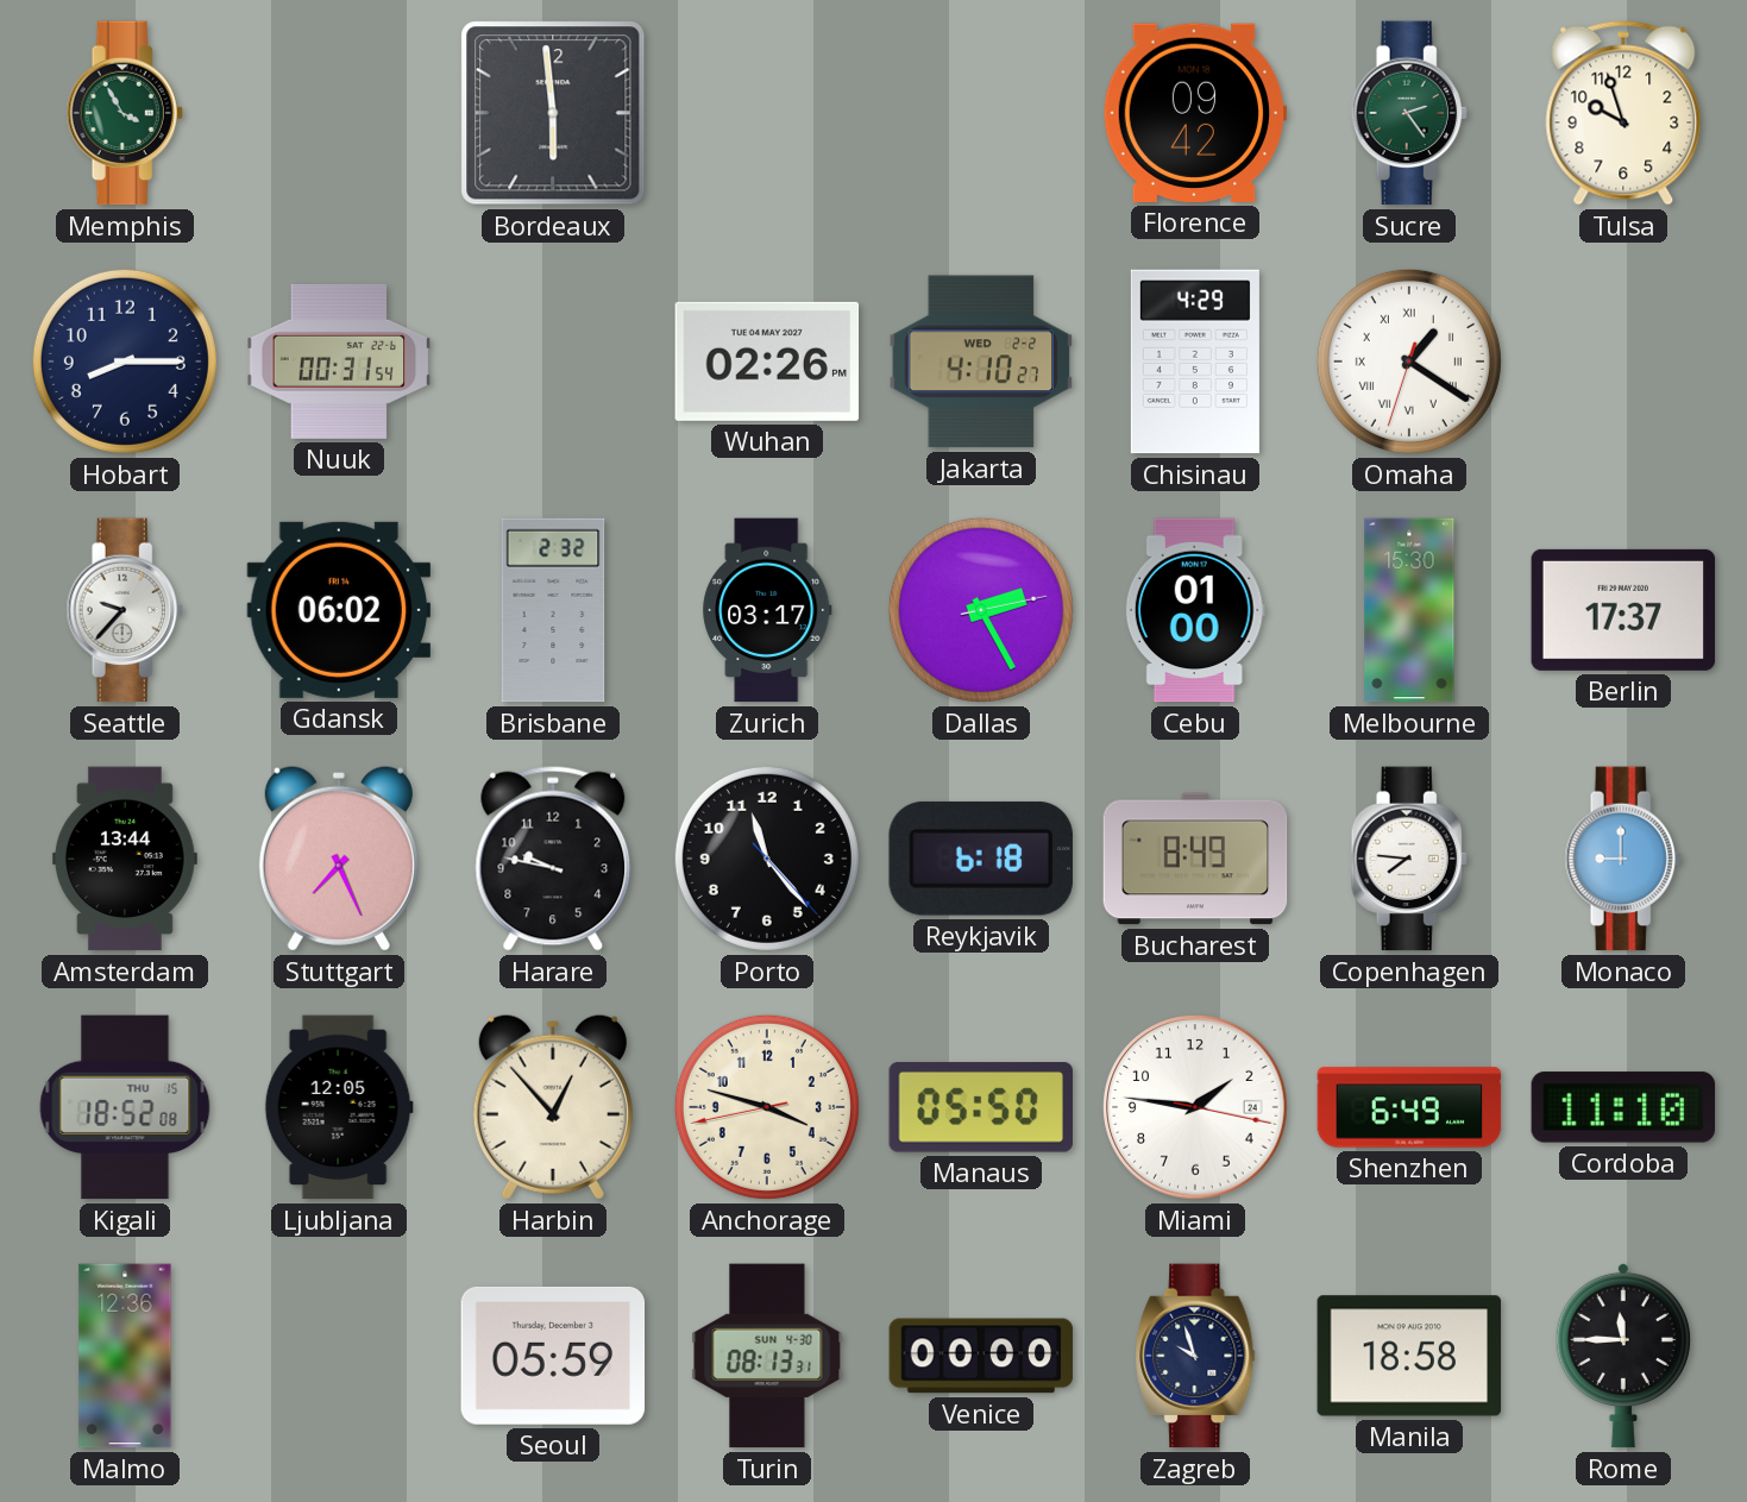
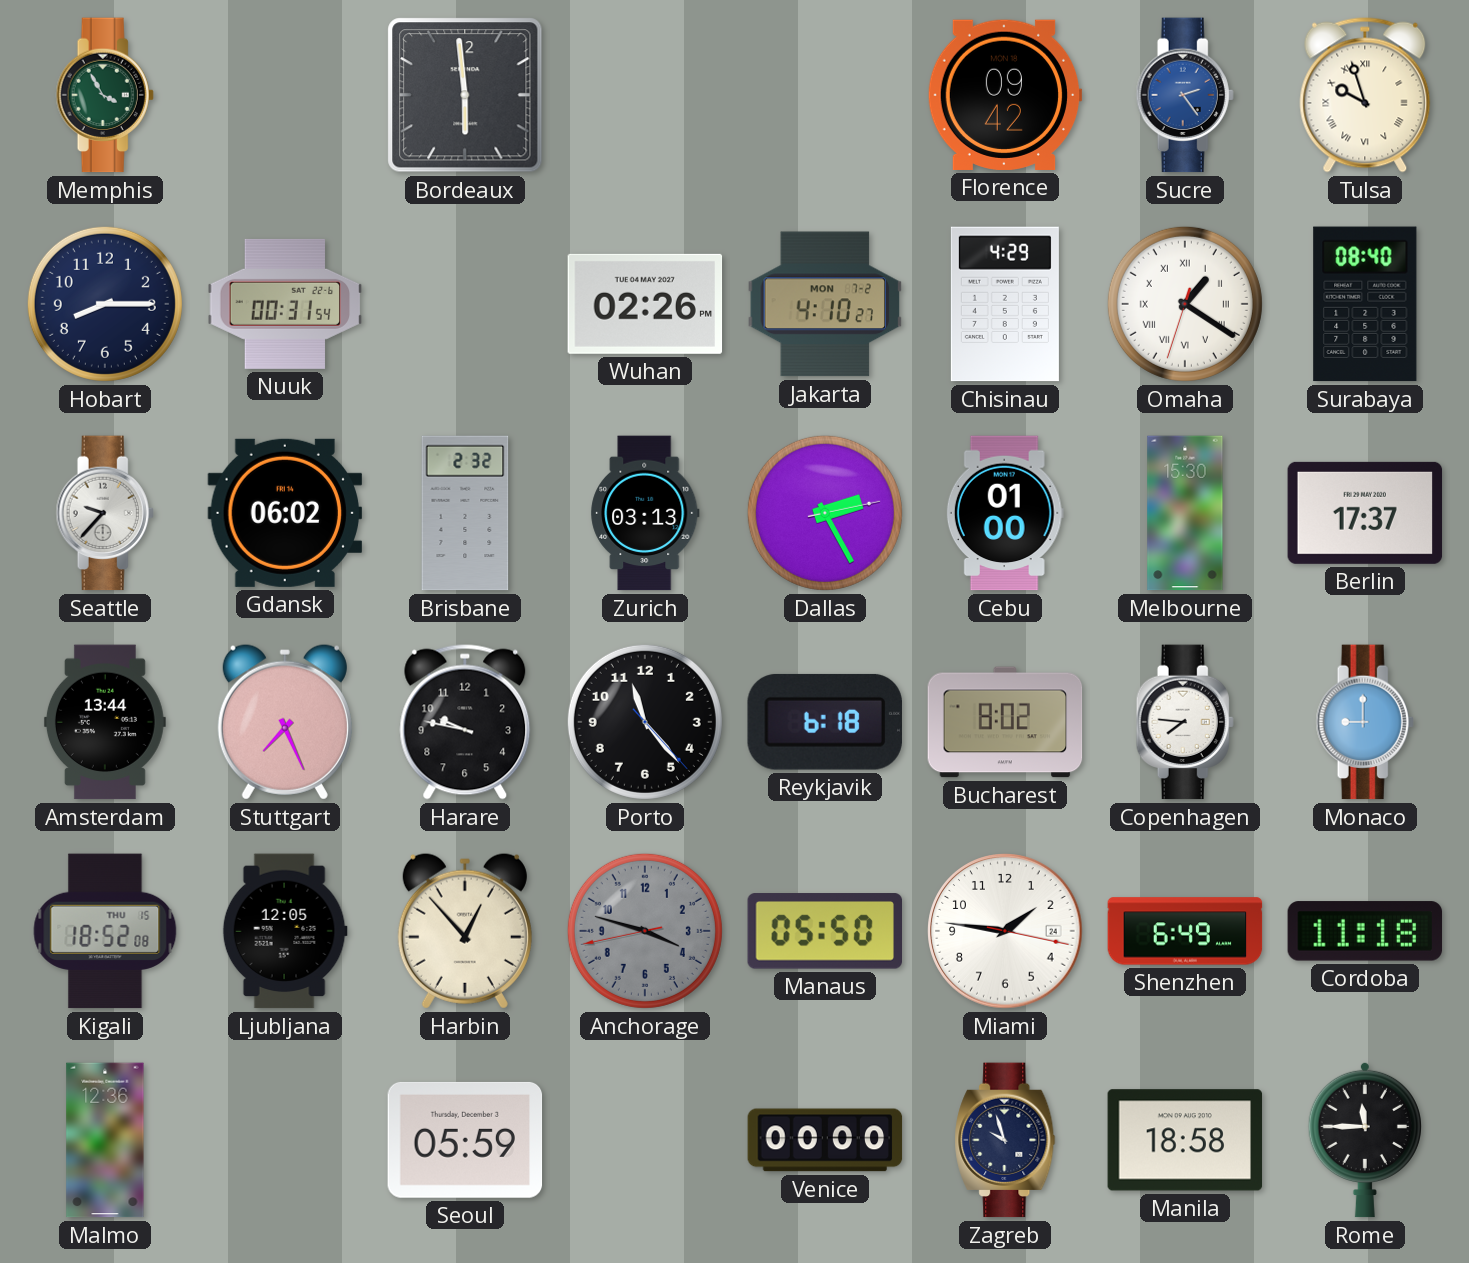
Sucre dial: green -> blue
Tulsa numerals: Arabic -> Roman
Jakarta date: WED 2-2 -> MON 7-2
Surabaya: none -> 08:40
Zurich: 03:17 -> 03:13
Bucharest: 8:49 -> 8:02
Anchorage dial: cream -> grey
Cordoba: 11:10 -> 11:18
Turin: 08:13 -> none
